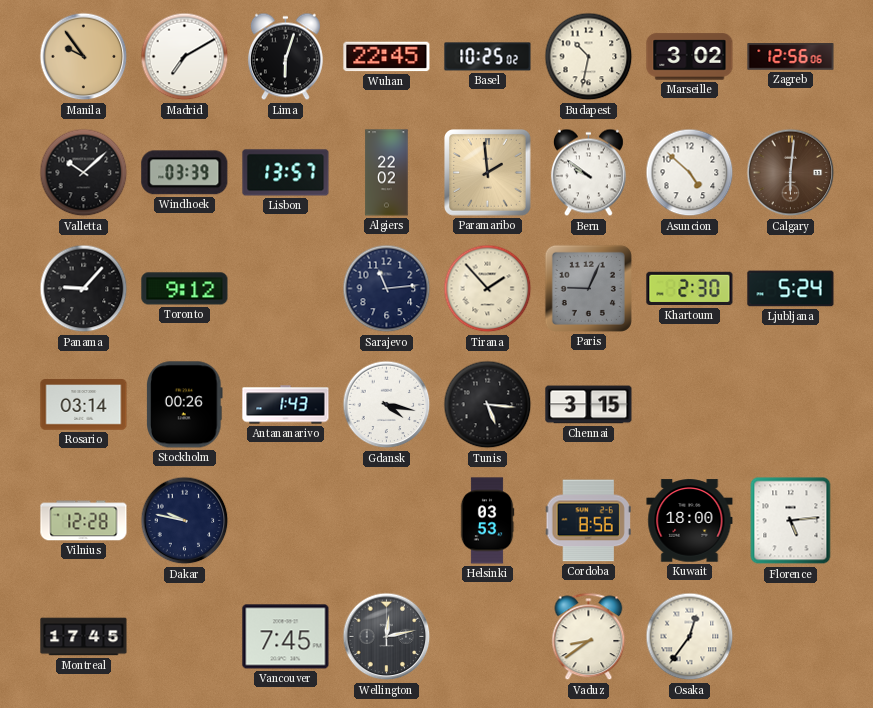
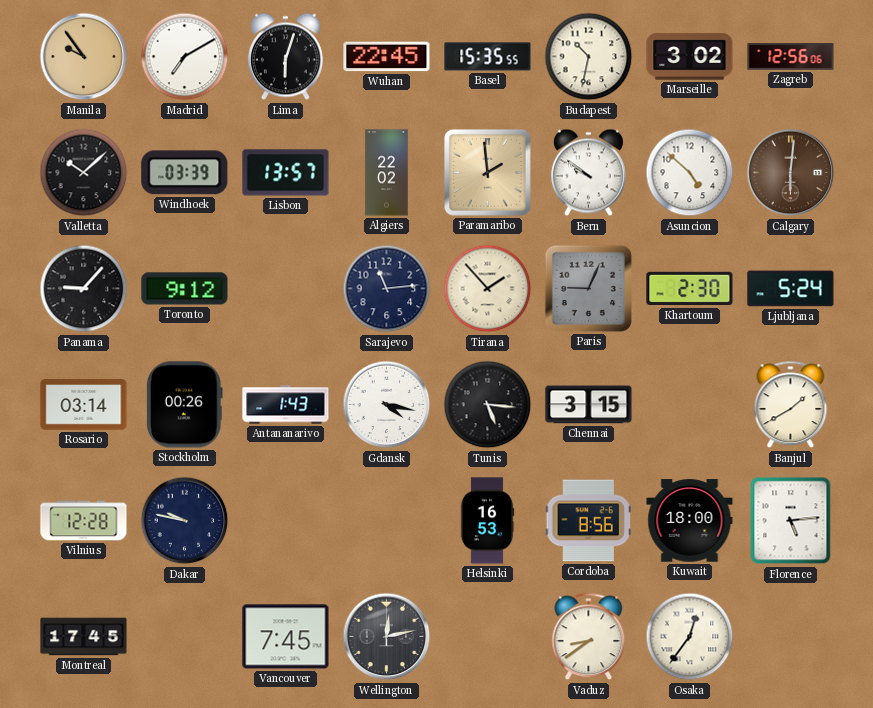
Basel: 10:25 -> 15:35
Banjul: none -> 1:40
Helsinki: 03:53 -> 16:53
